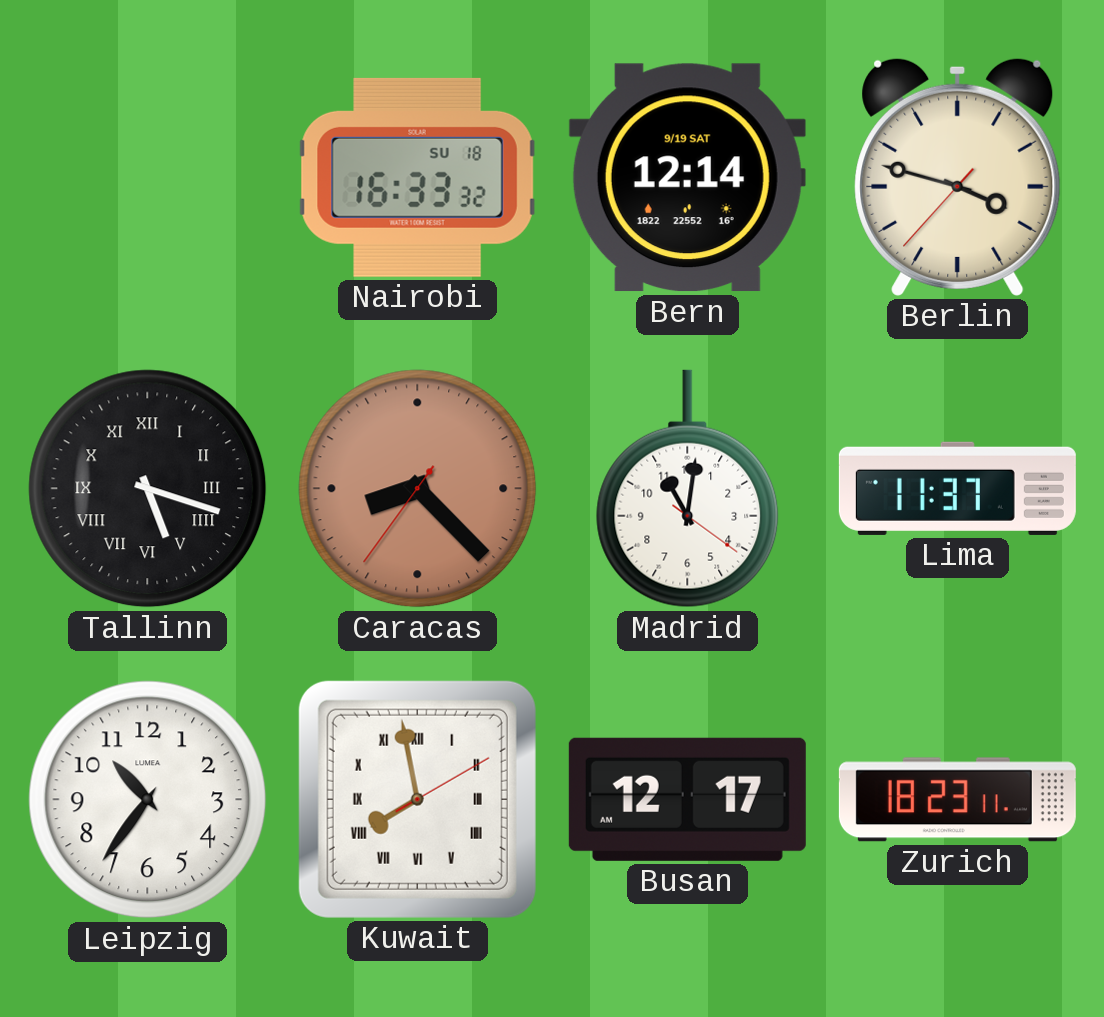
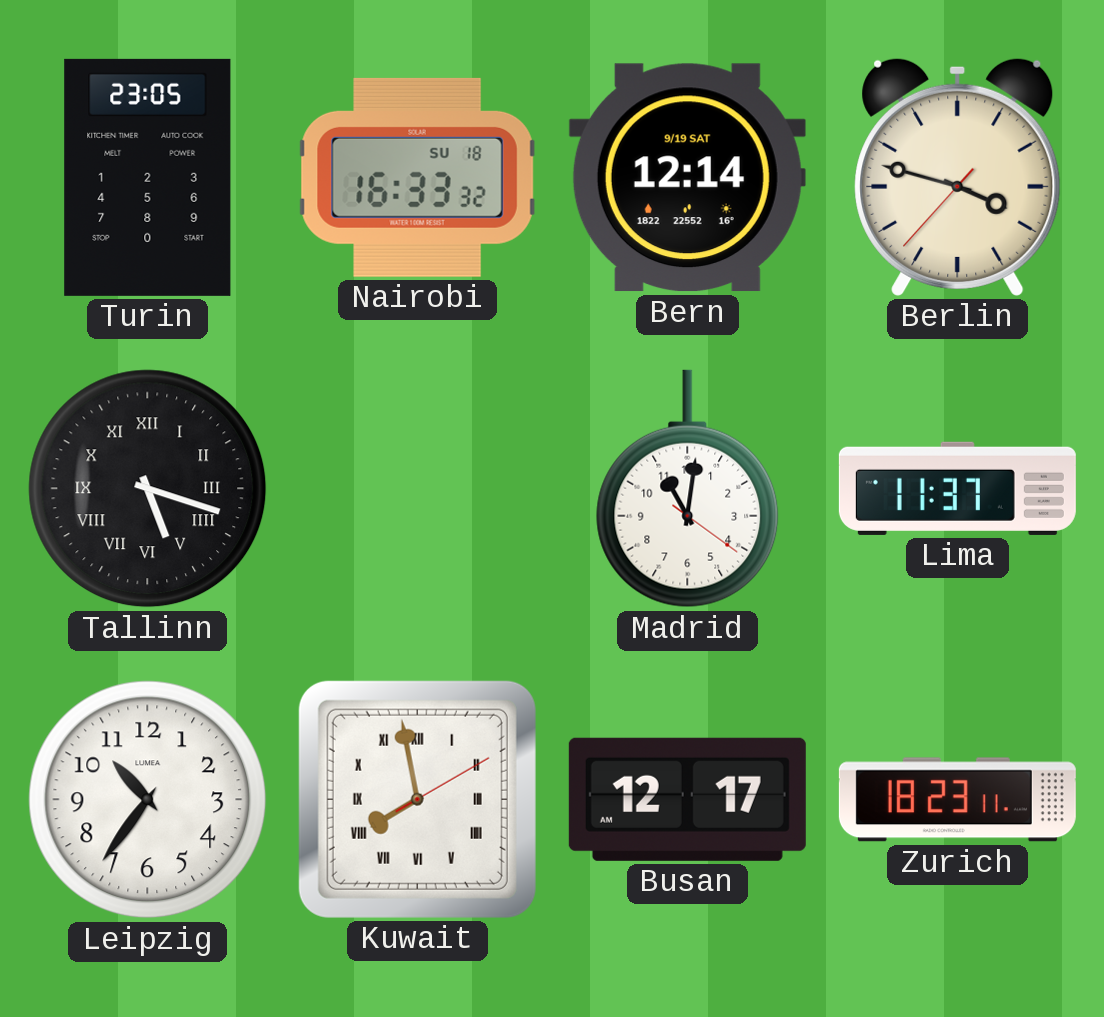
Turin: none -> 23:05
Caracas: 8:22 -> none
